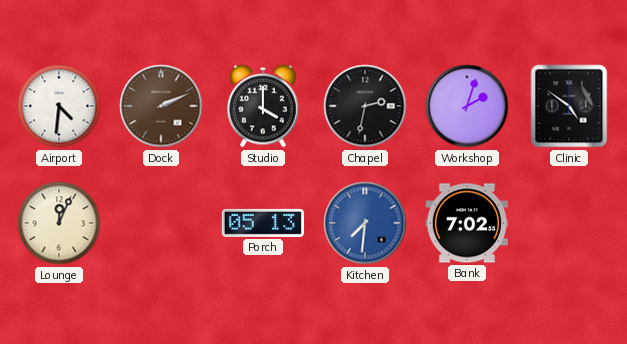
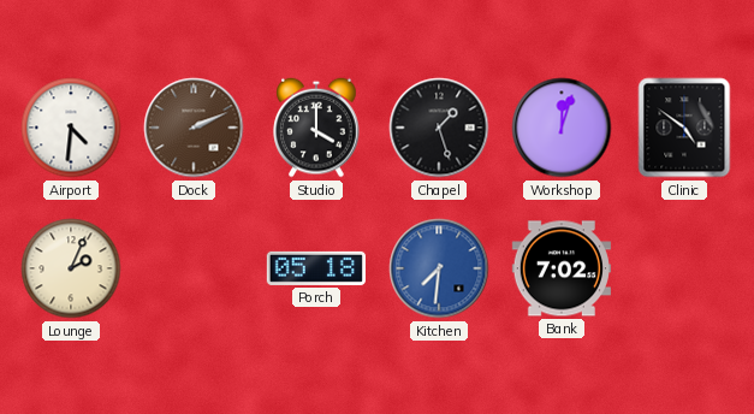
Chapel: 2:32 -> 1:27
Workshop: 2:03 -> 12:03
Lounge: 12:04 -> 2:04
Porch: 05:13 -> 05:18
